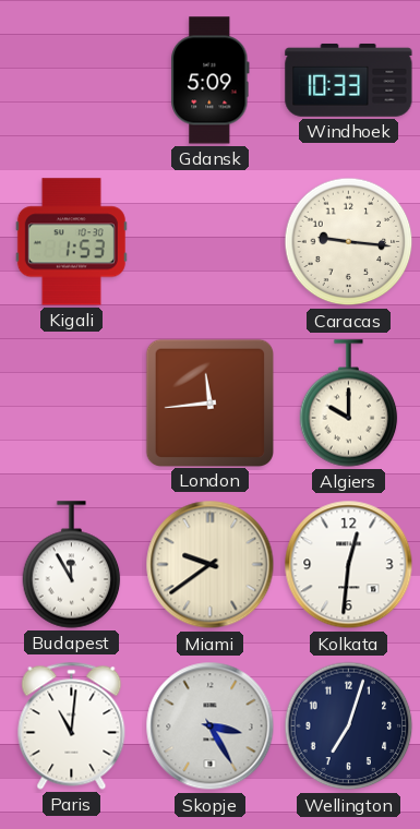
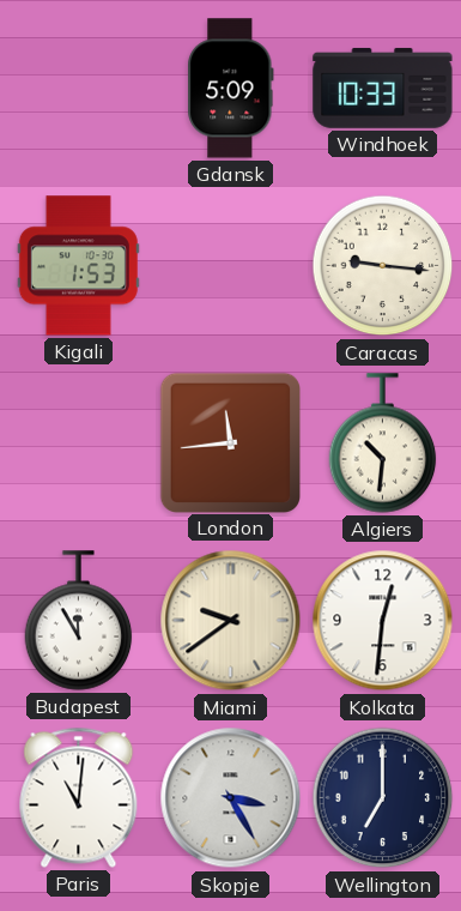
Algiers: 10:00 -> 10:31
Wellington: 7:03 -> 7:00
